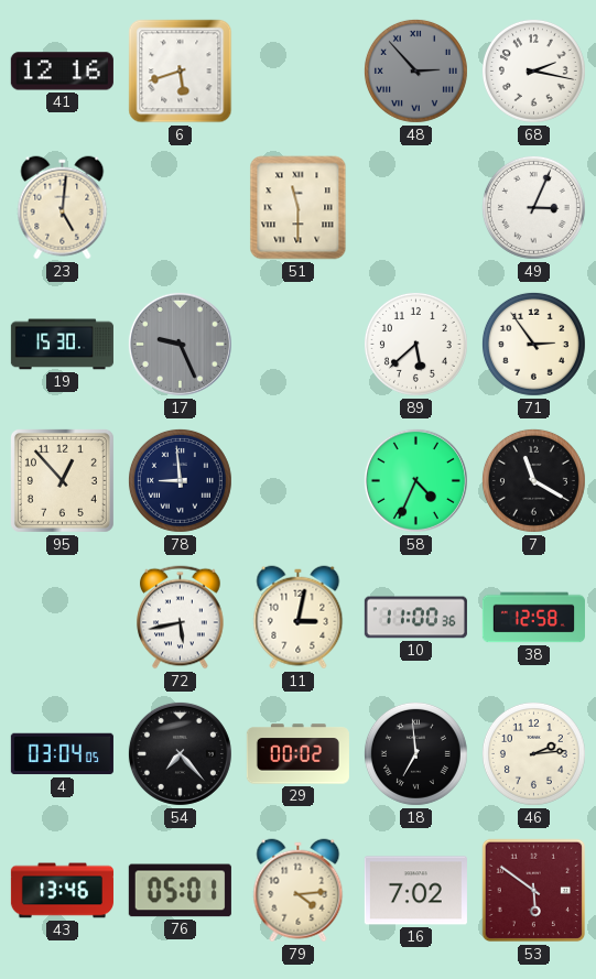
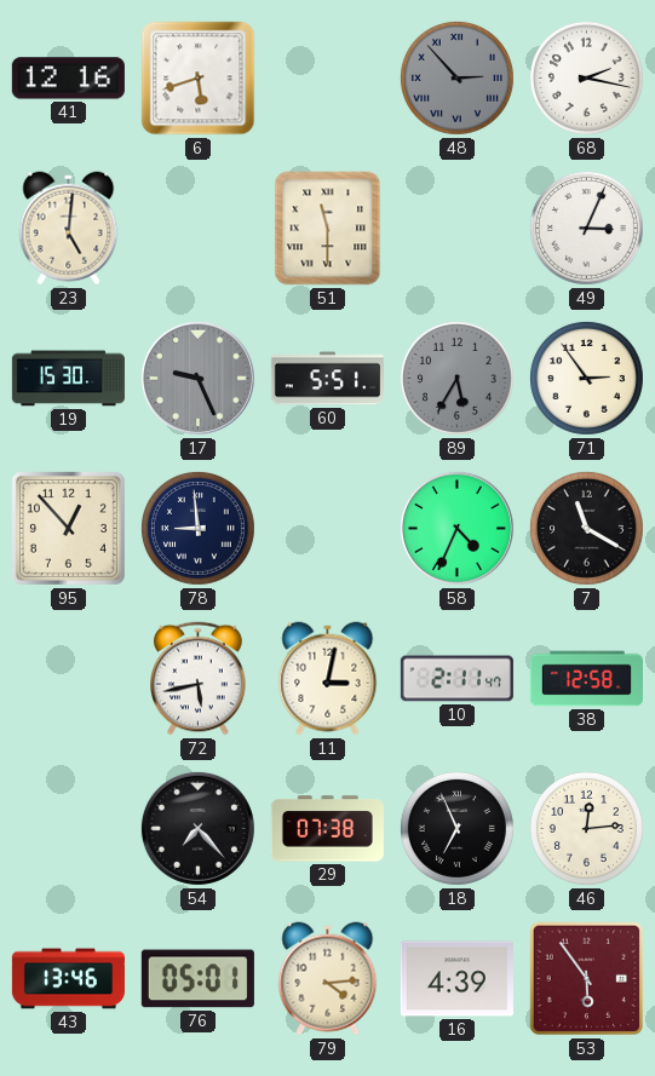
60: none -> 5:51
89: 5:38 -> 5:35
89 dial: white -> grey
10: 11:00 -> 2:11
4: 03:04 -> none
29: 00:02 -> 07:38
18: 6:59 -> 6:56
46: 2:14 -> 12:14
16: 7:02 -> 4:39
53: 5:51 -> 5:54
